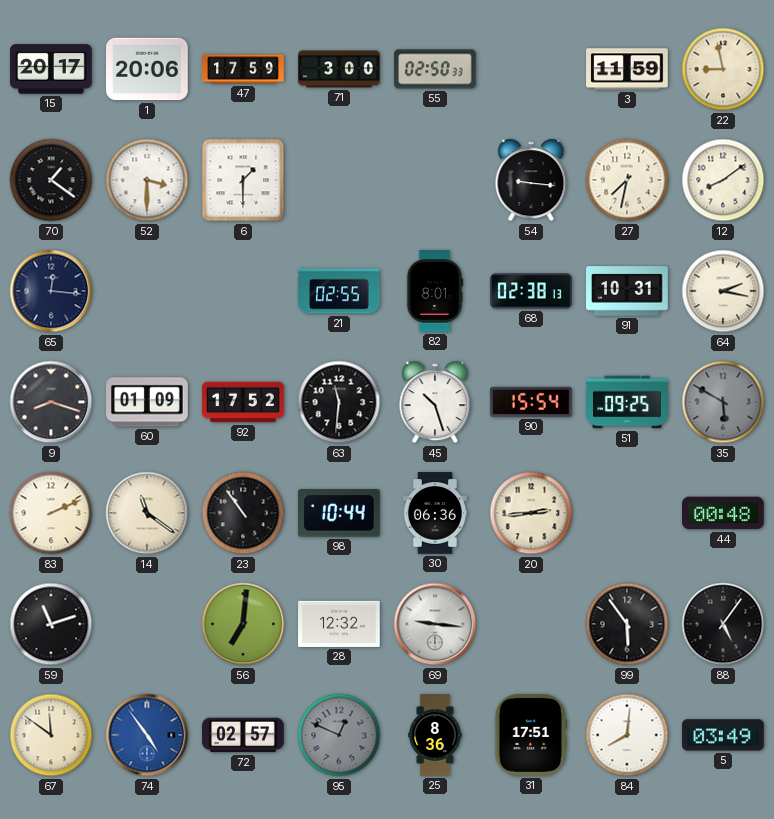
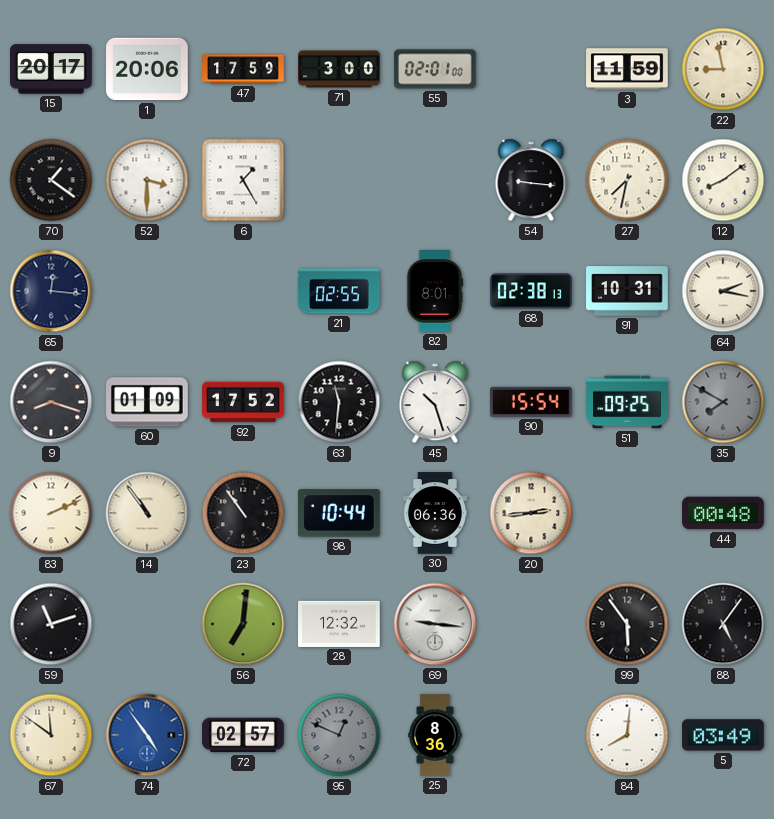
55: 02:50 -> 02:01
6: 1:30 -> 1:25
35: 5:50 -> 7:50
14: 11:21 -> 10:54
31: 17:51 -> none
